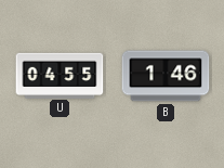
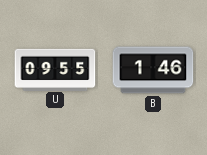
U: 04:55 -> 09:55
